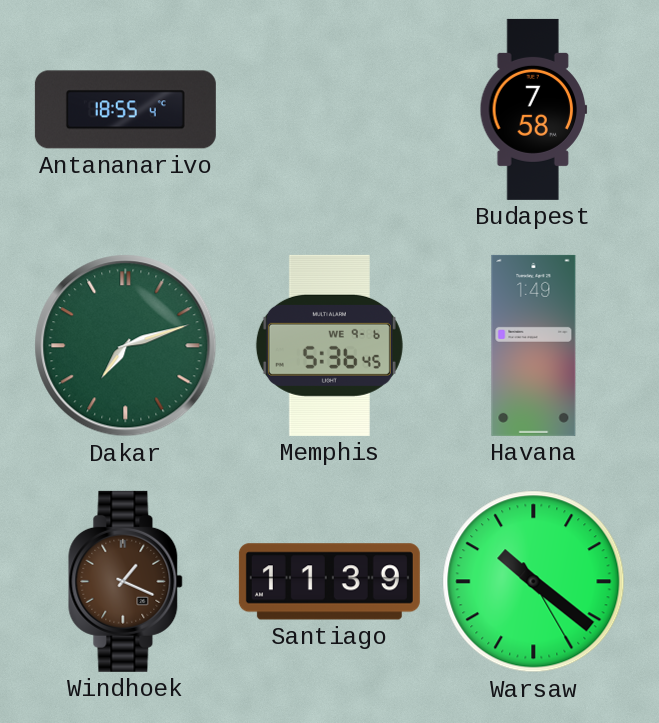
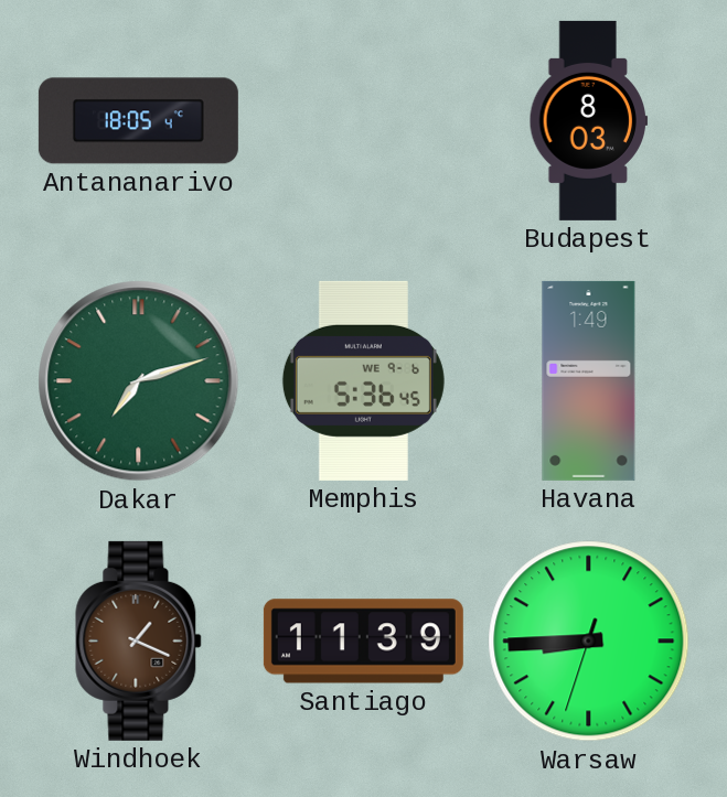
Antananarivo: 18:55 -> 18:05
Budapest: 7:58 -> 8:03
Warsaw: 10:21 -> 8:44
